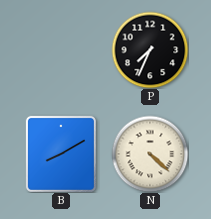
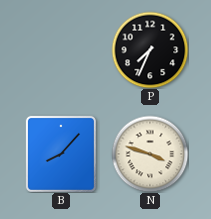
B: 8:10 -> 8:07
N: 4:22 -> 3:48
